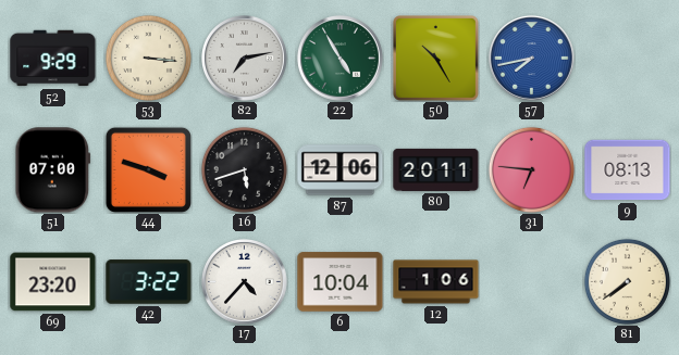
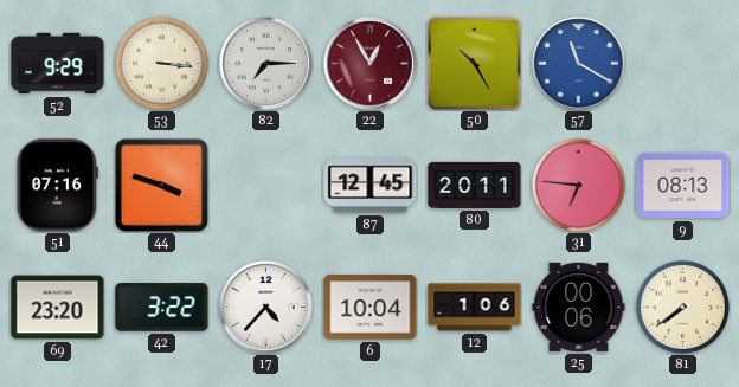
82: 7:13 -> 7:15
22: 4:55 -> 12:55
22 dial: green -> burgundy
57: 7:43 -> 11:20
51: 07:00 -> 07:16
16: 5:42 -> none
87: 12:06 -> 12:45
25: none -> 00:06
